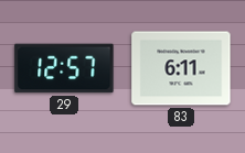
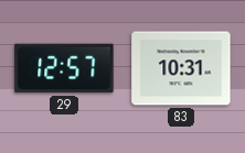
83: 6:11 -> 10:31
